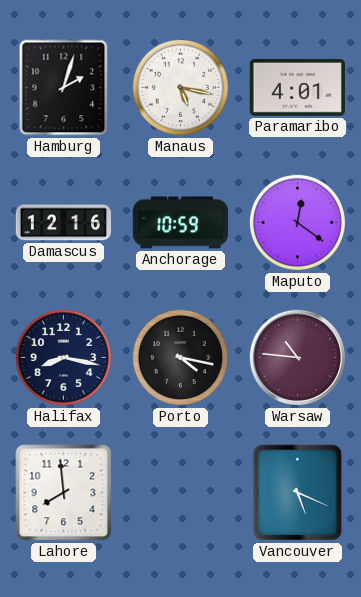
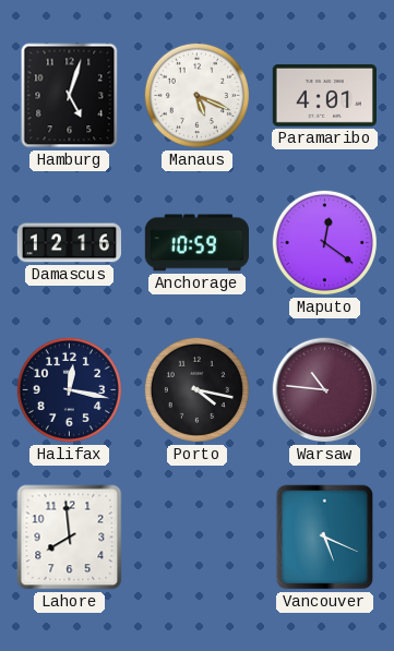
Hamburg: 2:03 -> 5:03
Manaus: 5:17 -> 5:19
Halifax: 8:17 -> 12:17
